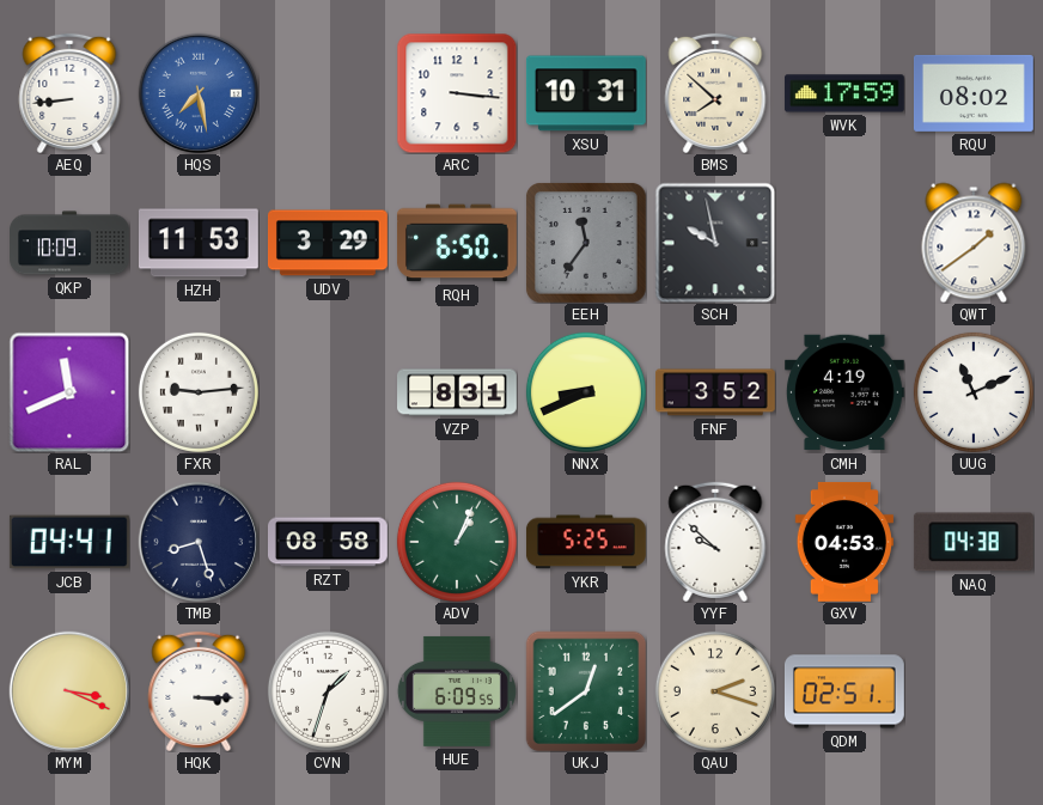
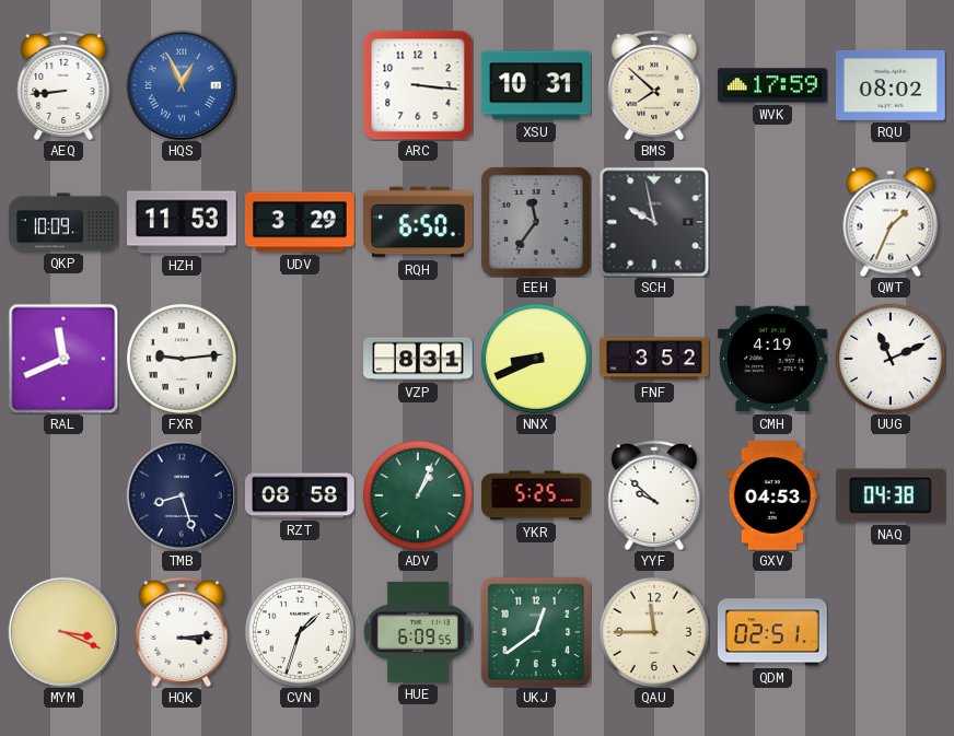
HQS: 7:28 -> 12:56
QWT: 1:39 -> 1:34
JCB: 04:41 -> none
HQK: 3:15 -> 3:14
QAU: 2:18 -> 11:45
